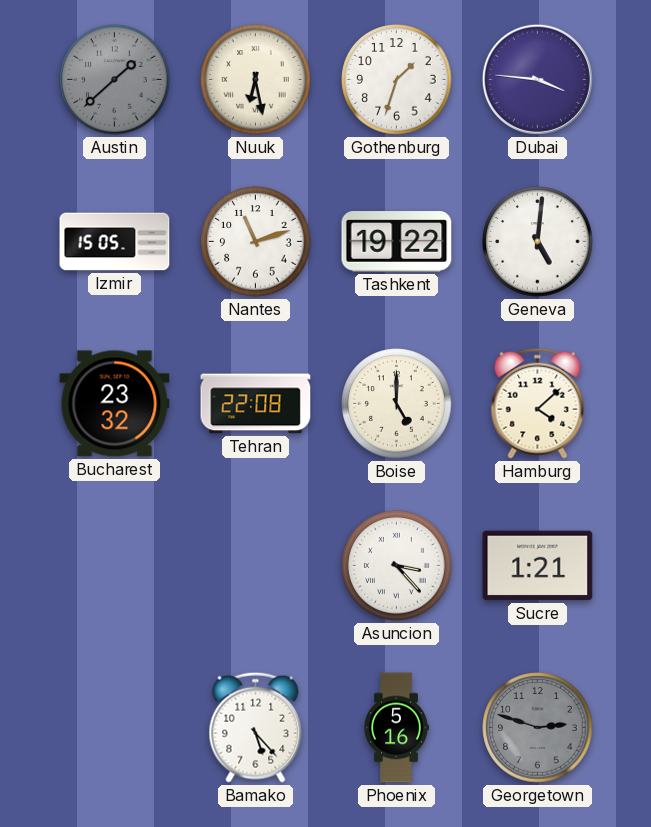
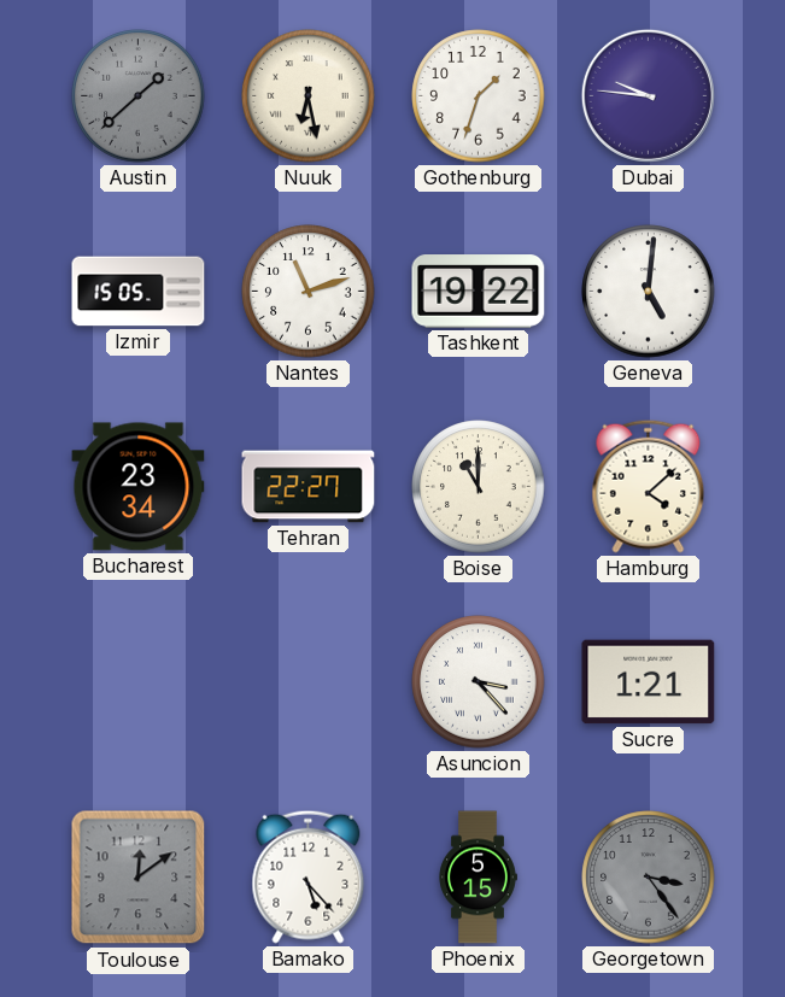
Dubai: 3:46 -> 9:46
Bucharest: 23:32 -> 23:34
Tehran: 22:08 -> 22:27
Boise: 5:00 -> 11:00
Toulouse: none -> 12:09
Phoenix: 5:16 -> 5:15
Georgetown: 2:48 -> 3:24
